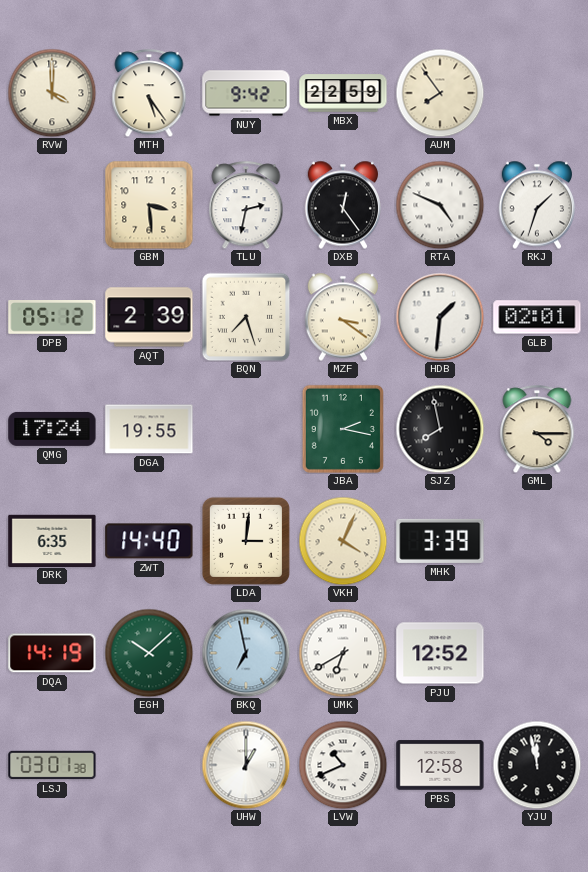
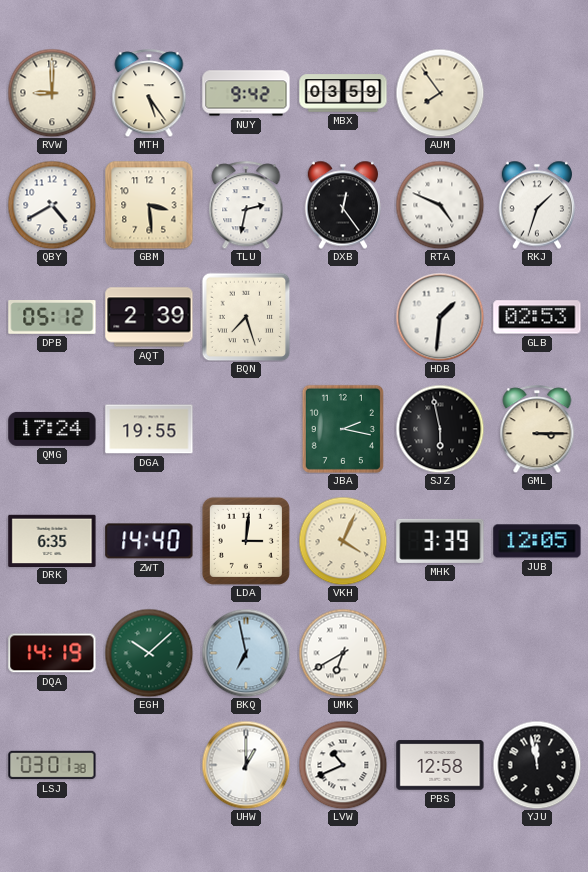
RVW: 4:00 -> 9:00
MBX: 22:59 -> 03:59
QBY: none -> 4:40
MZF: 3:21 -> none
GLB: 02:01 -> 02:53
SJZ: 7:58 -> 5:58
GML: 4:15 -> 3:15
JUB: none -> 12:05
PJU: 12:52 -> none
